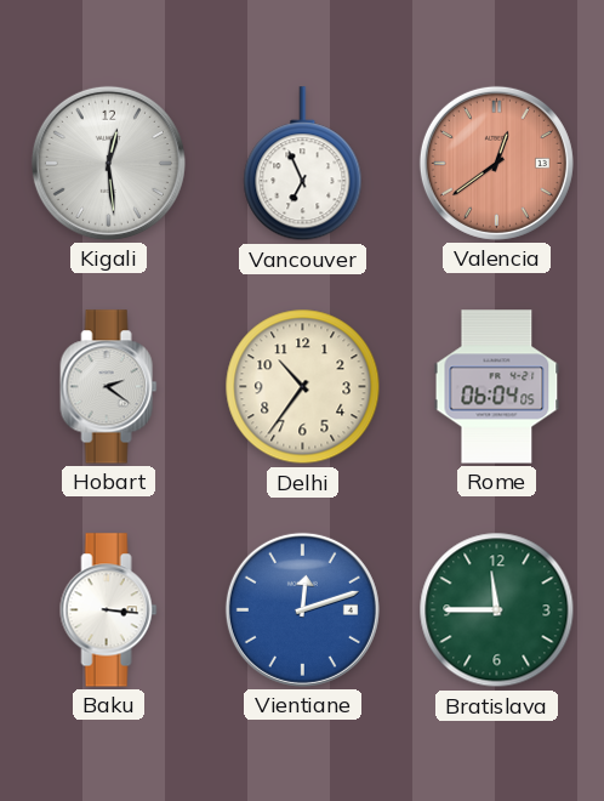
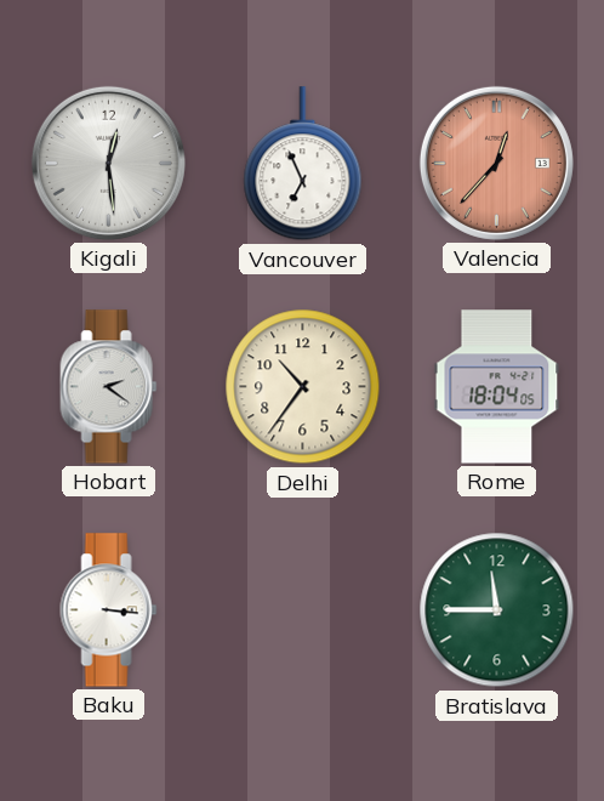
Valencia: 12:39 -> 12:37
Rome: 06:04 -> 18:04
Vientiane: 12:12 -> none
